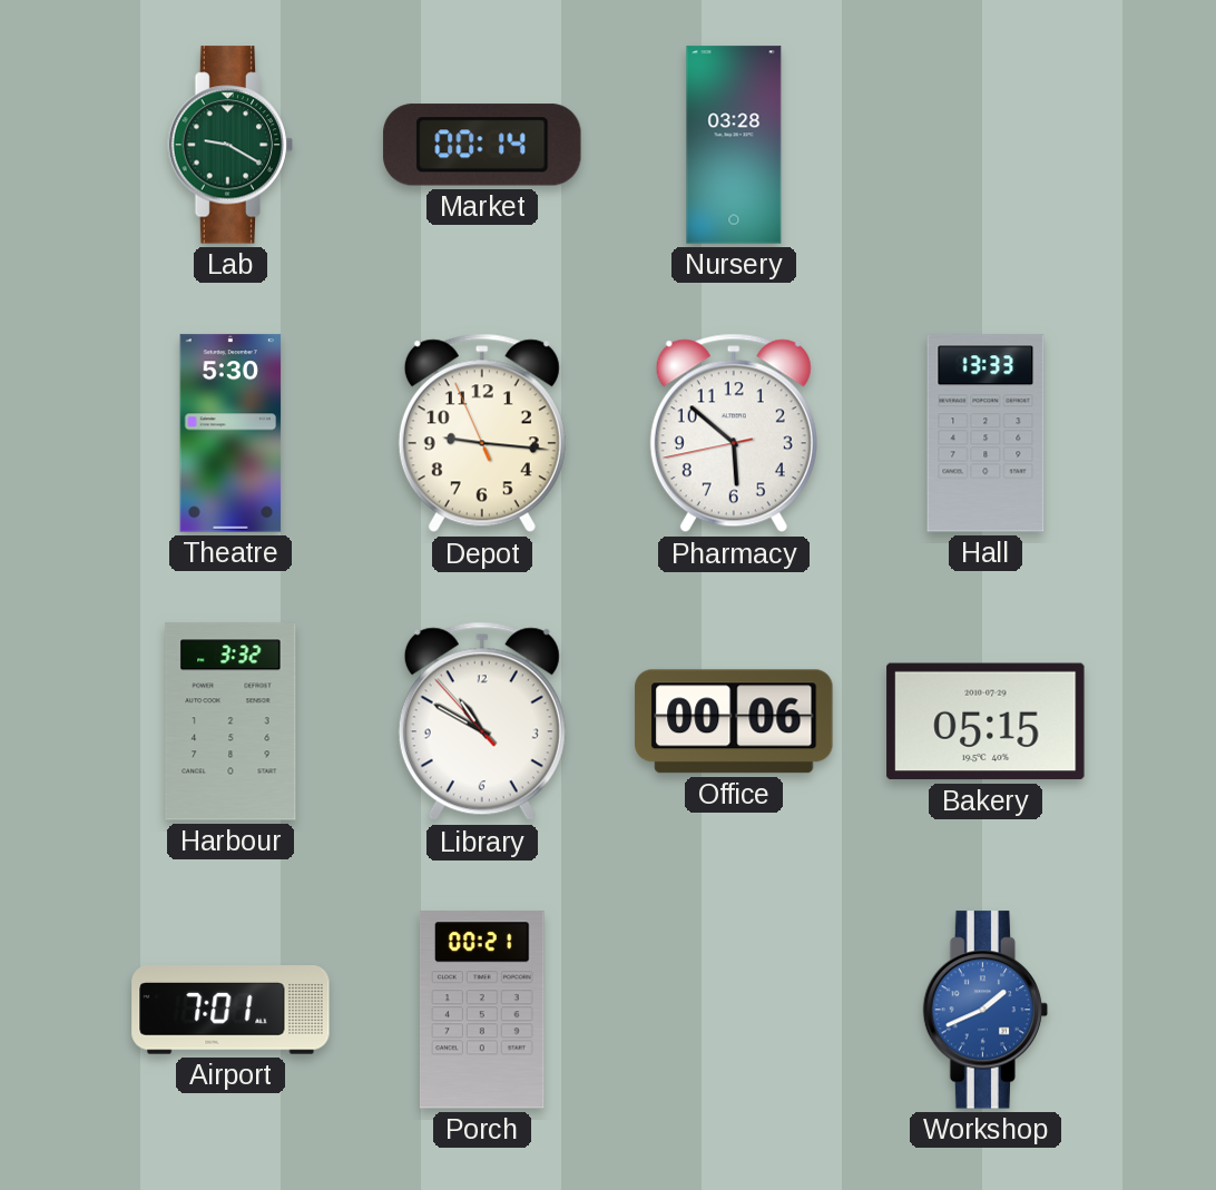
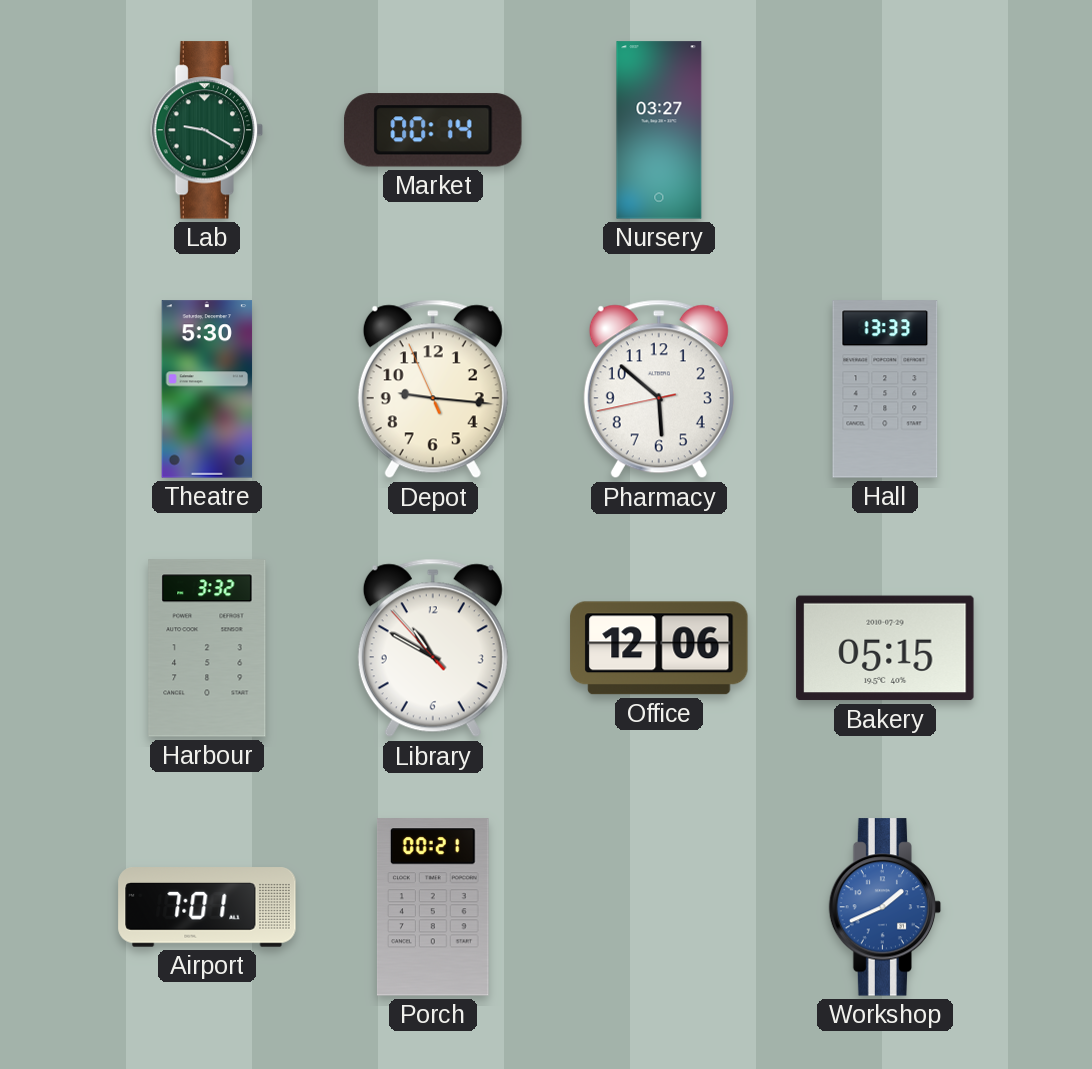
Nursery: 03:28 -> 03:27
Office: 00:06 -> 12:06
